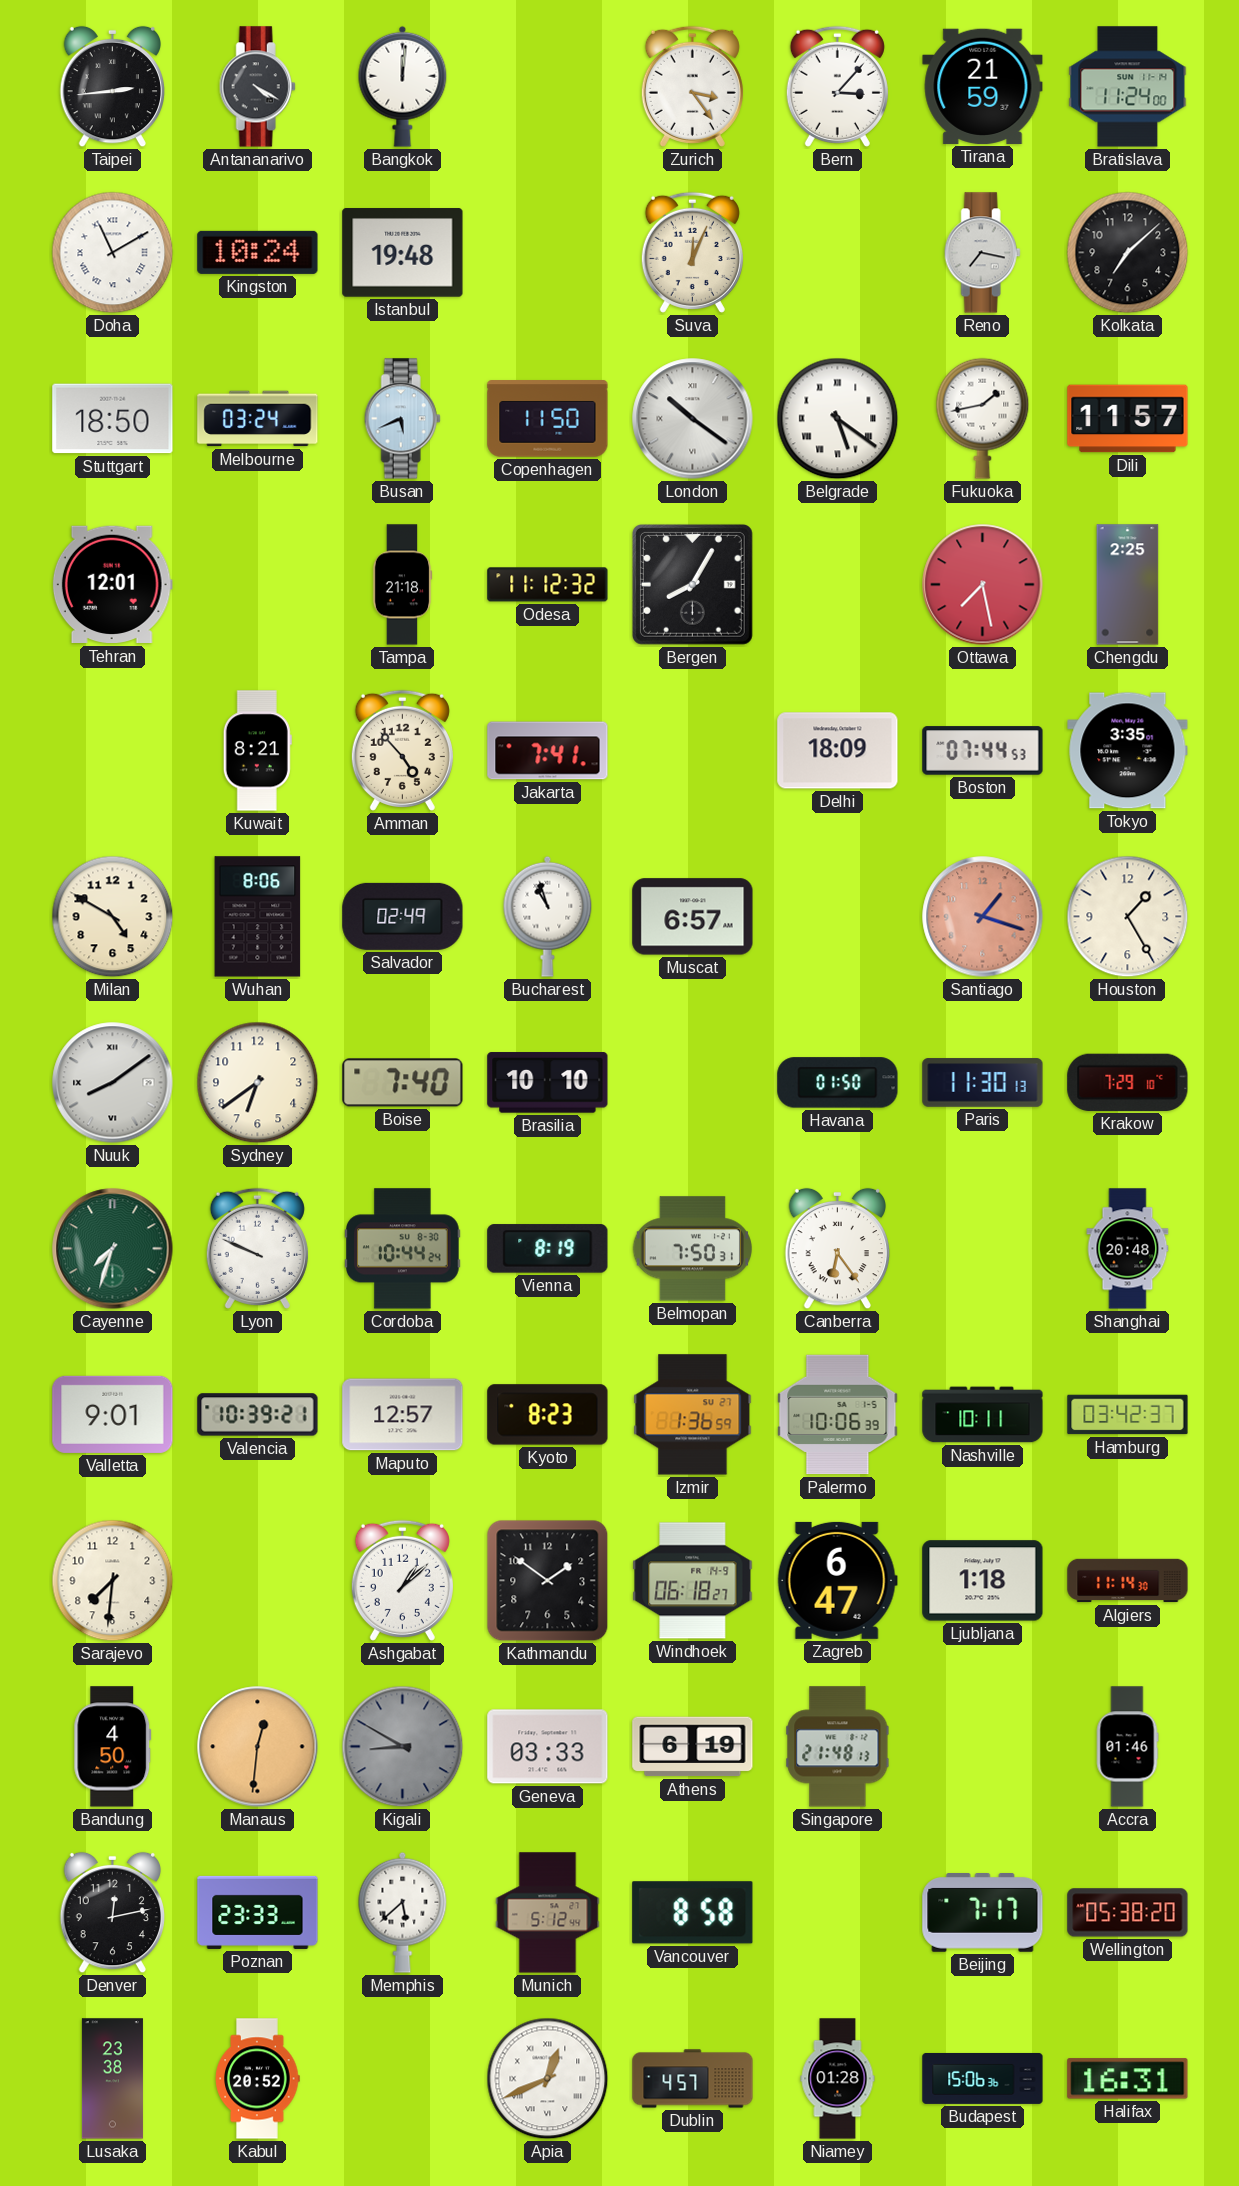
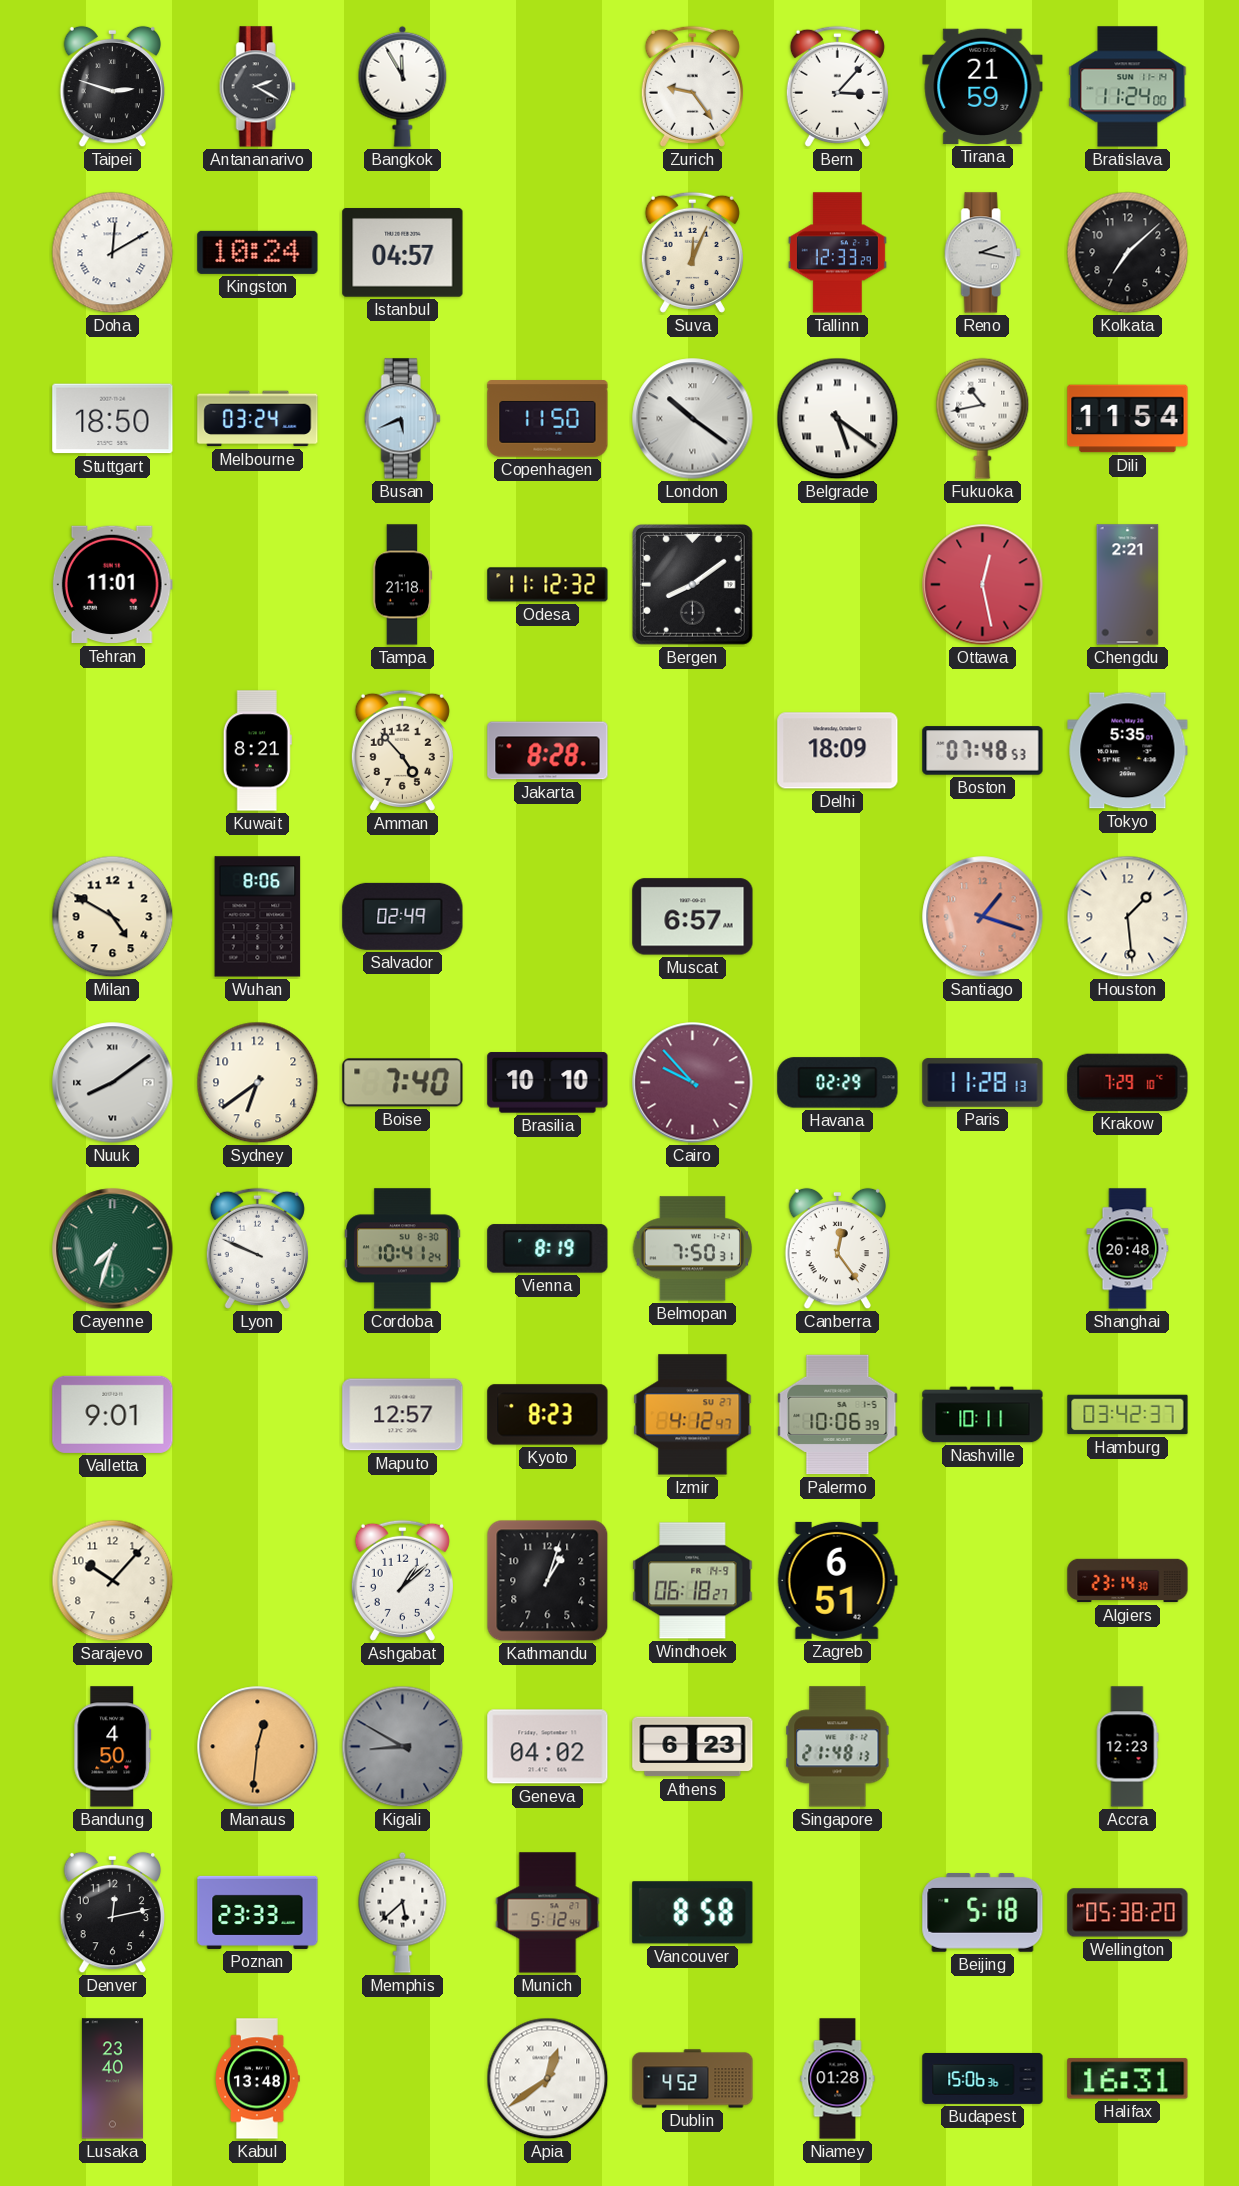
Taipei: 2:44 -> 2:48
Antananarivo: 4:20 -> 2:20
Bangkok: 12:01 -> 11:55
Zurich: 3:24 -> 9:24
Doha: 11:10 -> 12:10
Istanbul: 19:48 -> 04:57
Tallinn: none -> 12:33
Reno: 7:17 -> 2:17
Fukuoka: 1:43 -> 10:43
Dili: 11:57 -> 11:54
Tehran: 12:01 -> 11:01
Bergen: 8:05 -> 8:09
Ottawa: 7:28 -> 12:28
Chengdu: 2:25 -> 2:21
Jakarta: 7:41 -> 8:28
Boston: 07:44 -> 07:48
Tokyo: 3:35 -> 5:35
Bucharest: 10:57 -> none
Houston: 1:25 -> 1:29
Cairo: none -> 9:53
Havana: 01:50 -> 02:29
Paris: 11:30 -> 11:28
Cordoba: 10:44 -> 10:41
Canberra: 6:24 -> 12:24
Valencia: 10:39 -> none
Izmir: 1:36 -> 4:12
Sarajevo: 7:31 -> 10:07
Kathmandu: 1:51 -> 1:03
Zagreb: 6:47 -> 6:51
Ljubljana: 1:18 -> none
Algiers: 11:14 -> 23:14
Geneva: 03:33 -> 04:02
Athens: 6:19 -> 6:23
Accra: 01:46 -> 12:23
Beijing: 7:17 -> 5:18
Lusaka: 23:38 -> 23:40
Kabul: 20:52 -> 13:48
Apia: 12:41 -> 12:39
Dublin: 4:57 -> 4:52
